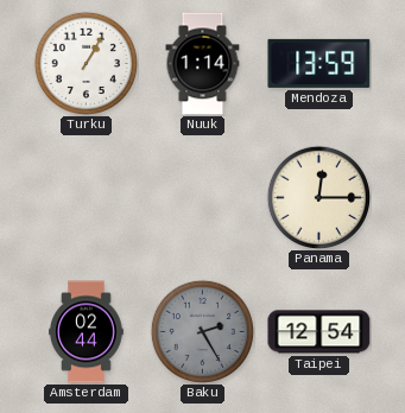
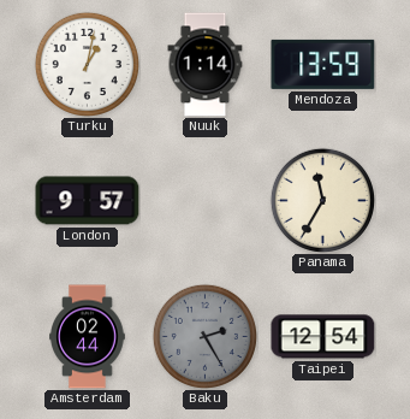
Turku: 1:05 -> 1:02
London: none -> 9:57
Panama: 12:15 -> 11:35
